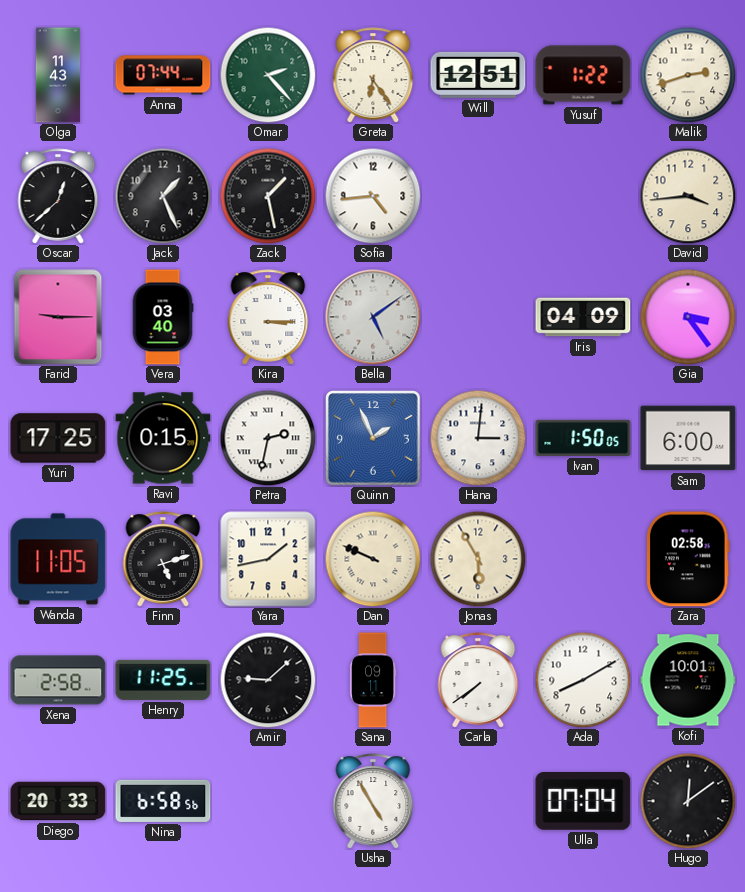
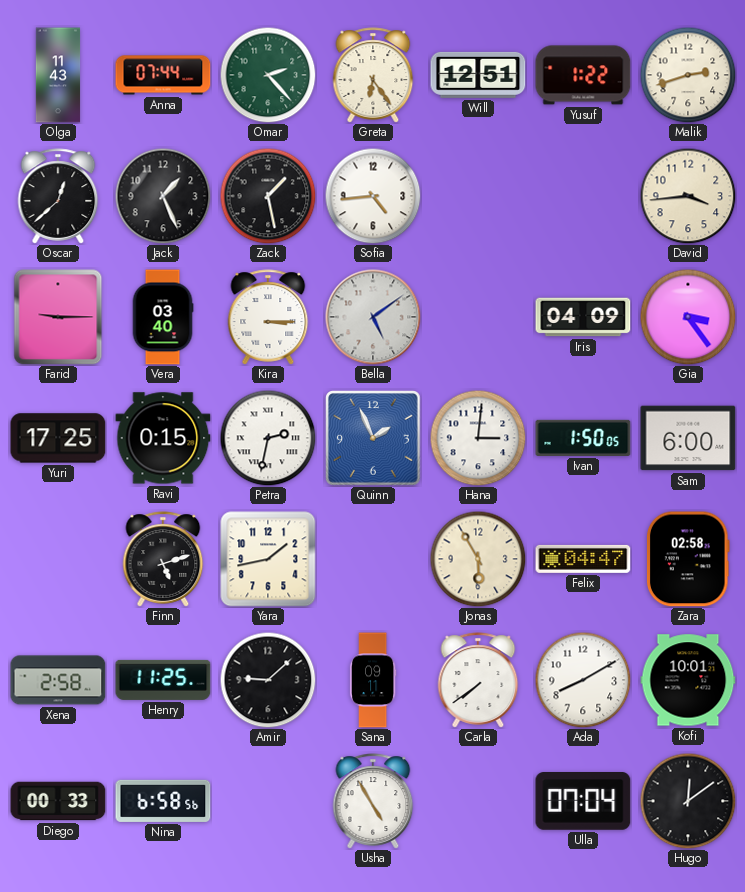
Wanda: 11:05 -> none
Dan: 9:49 -> none
Felix: none -> 04:47
Diego: 20:33 -> 00:33
